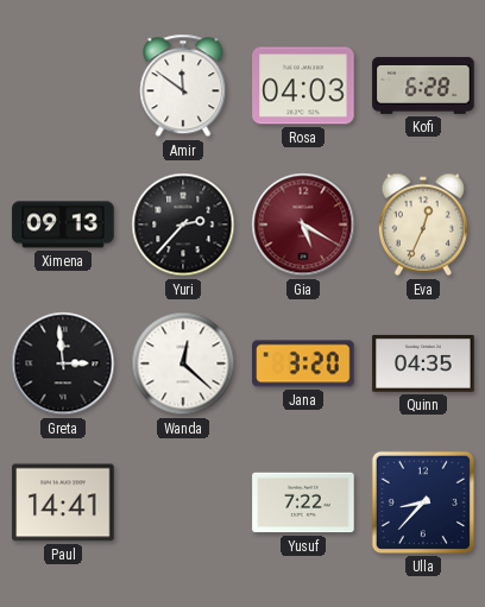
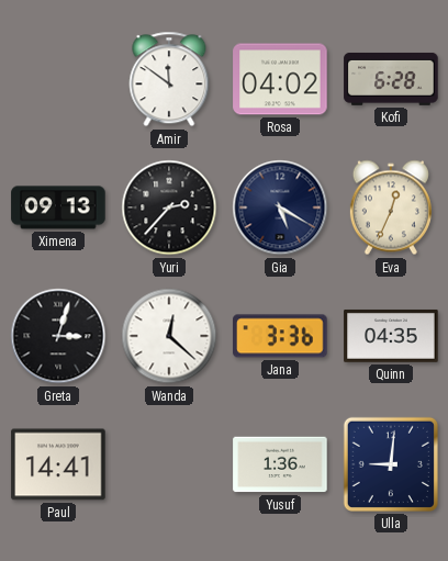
Rosa: 04:03 -> 04:02
Gia dial: burgundy -> navy
Greta: 2:59 -> 3:03
Jana: 3:20 -> 3:36
Yusuf: 7:22 -> 1:36
Ulla: 8:37 -> 9:01
